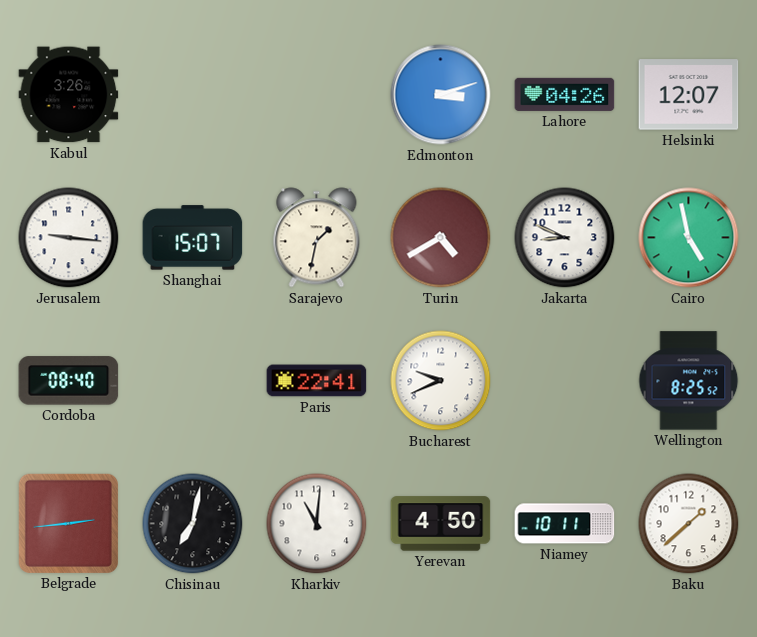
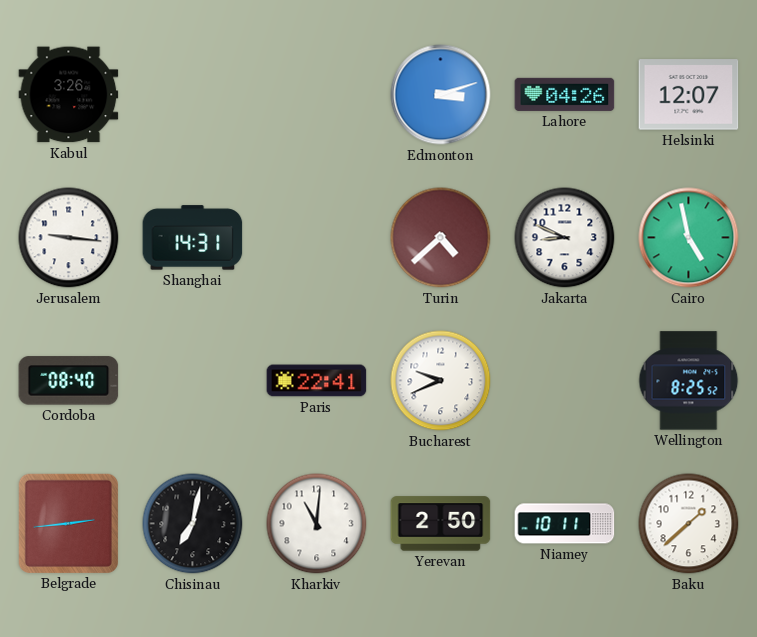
Shanghai: 15:07 -> 14:31
Sarajevo: 1:32 -> none
Turin: 4:40 -> 4:38
Yerevan: 4:50 -> 2:50
